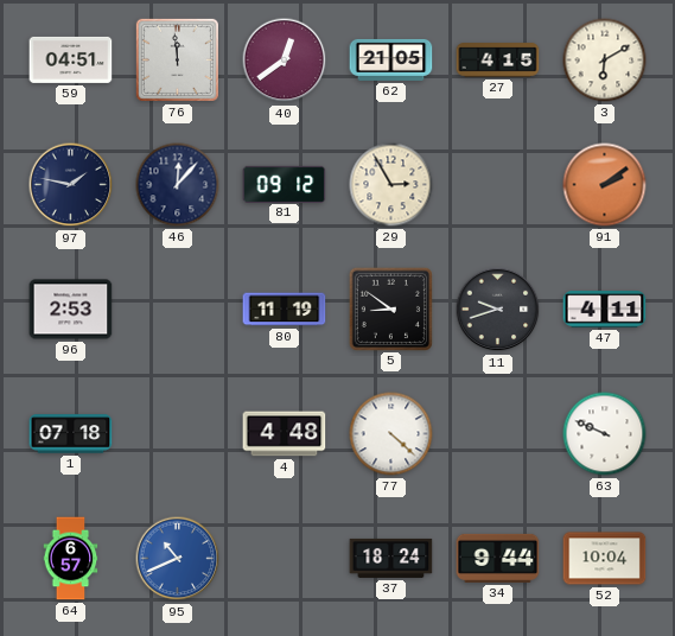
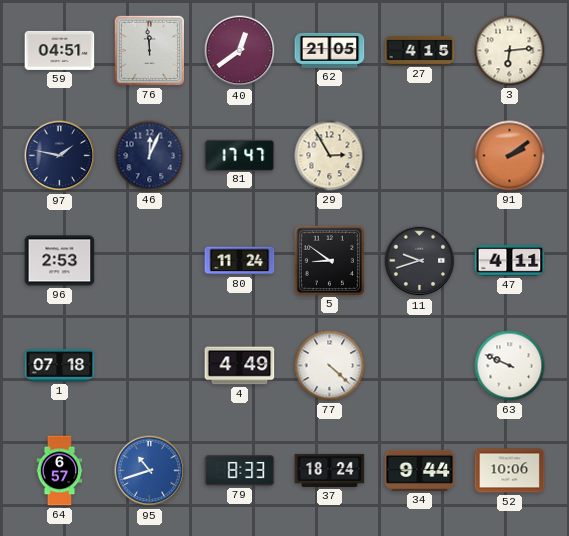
3: 6:10 -> 6:14
46: 12:07 -> 12:04
81: 09:12 -> 17:47
80: 11:19 -> 11:24
4: 4:48 -> 4:49
95: 10:41 -> 10:42
79: none -> 8:33
52: 10:04 -> 10:06
